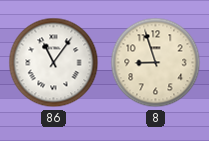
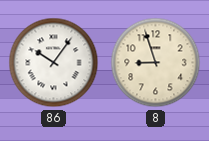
86: 11:06 -> 10:06
